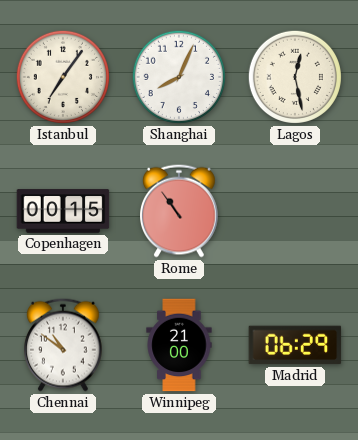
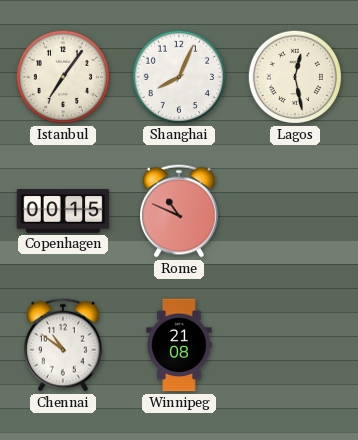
Rome: 10:54 -> 10:49
Winnipeg: 21:00 -> 21:08
Madrid: 06:29 -> none
